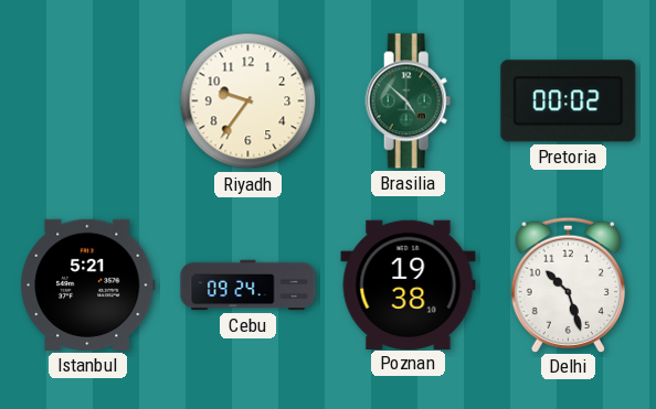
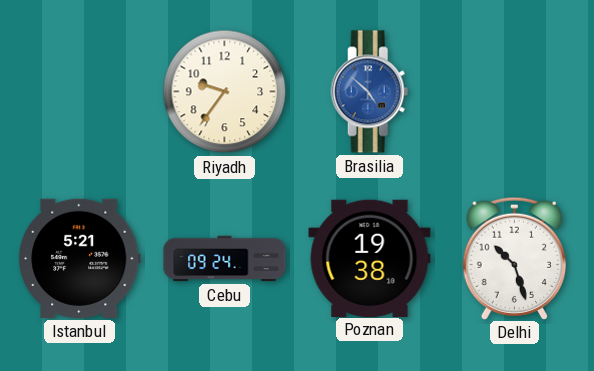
Brasilia dial: green -> blue
Pretoria: 00:02 -> none
